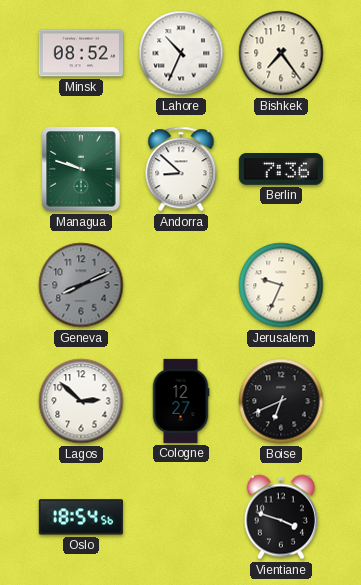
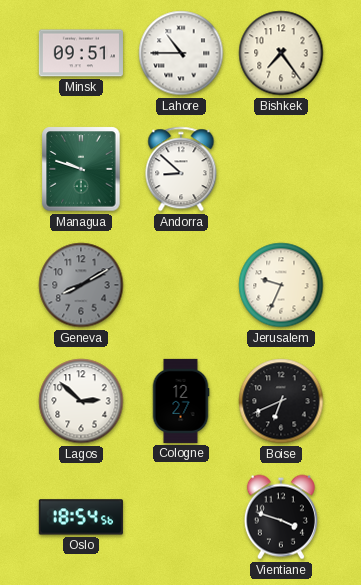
Minsk: 08:52 -> 09:51
Lahore: 10:34 -> 10:45
Berlin: 7:36 -> none
Geneva: 8:11 -> 8:10
